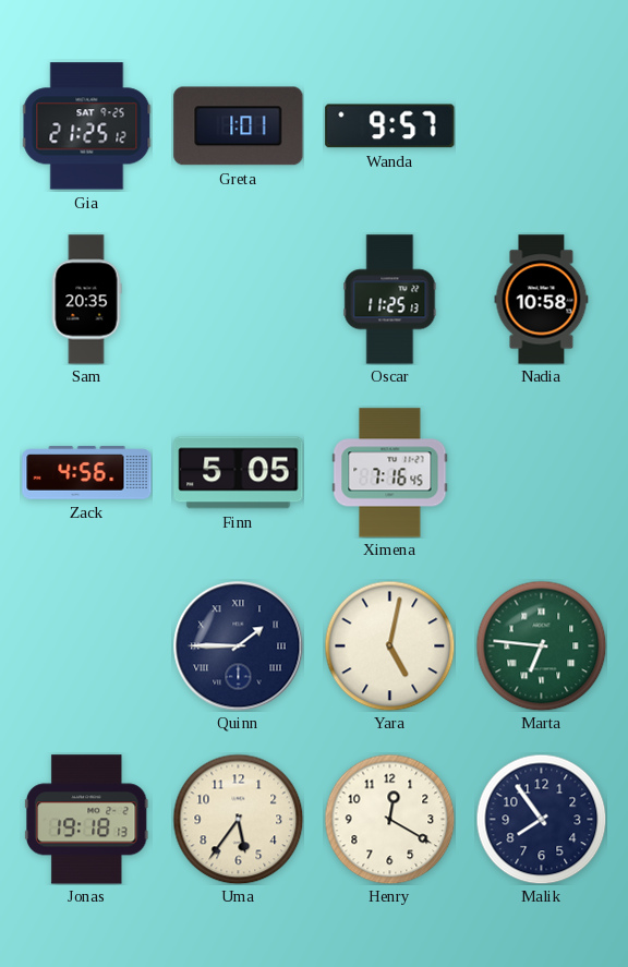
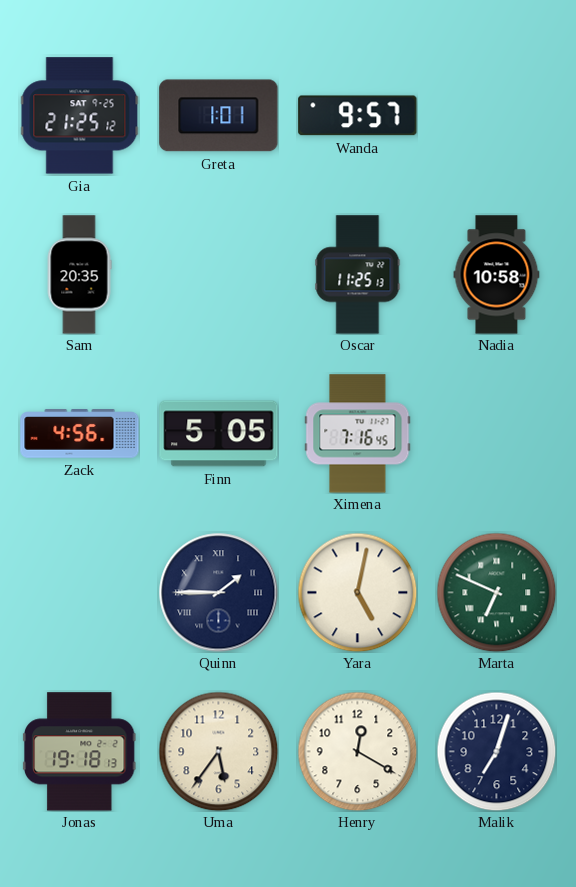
Marta: 6:46 -> 6:49
Malik: 7:54 -> 7:03
